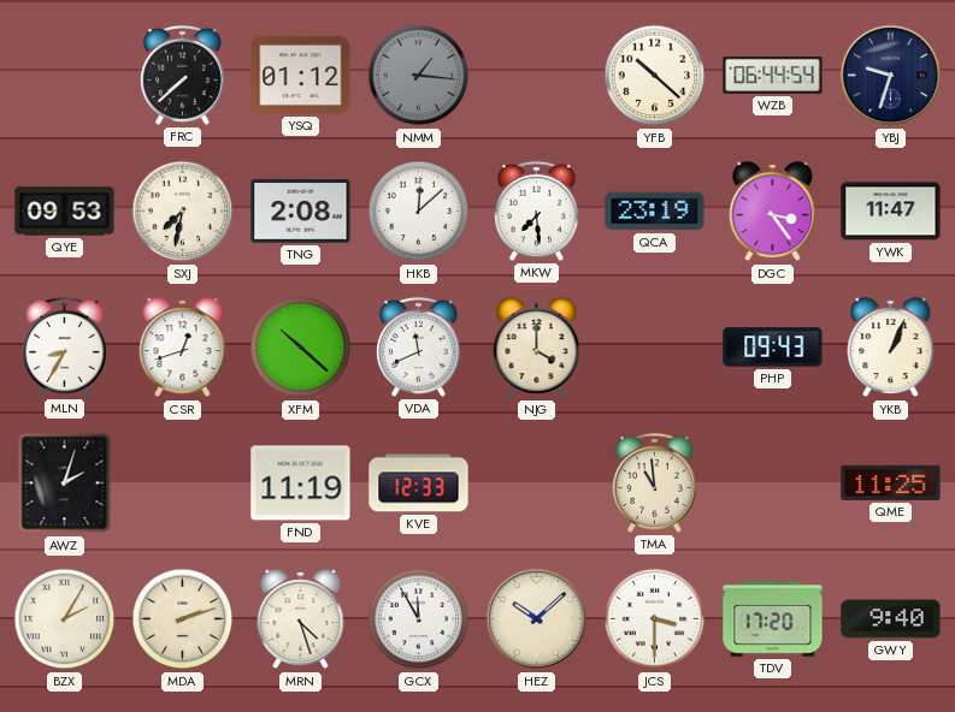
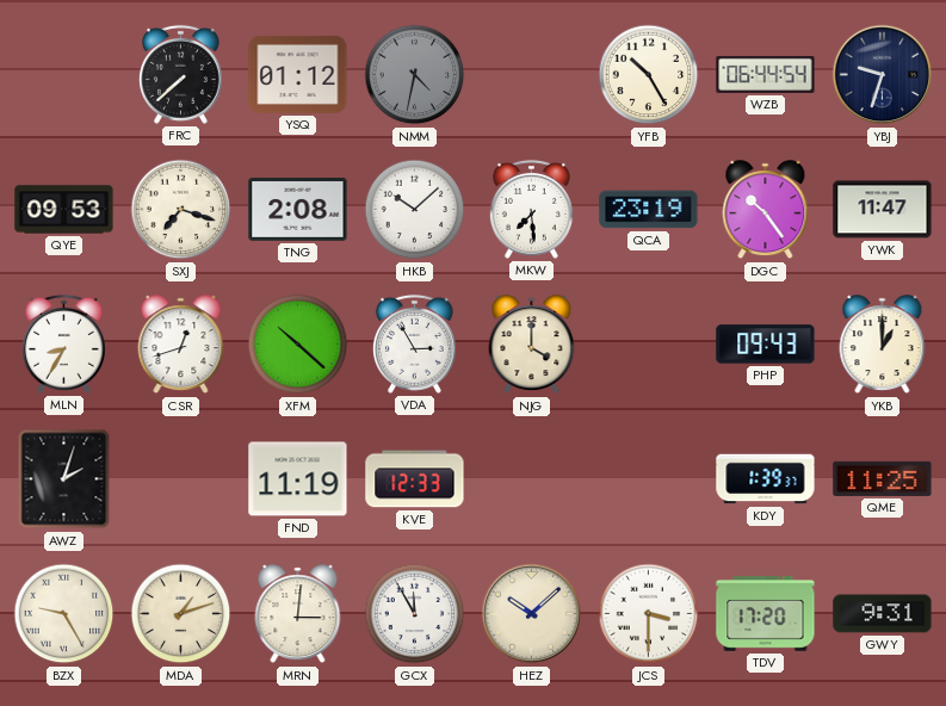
NMM: 1:16 -> 4:32
YFB: 10:22 -> 10:25
SXJ: 7:32 -> 7:18
HKB: 12:08 -> 10:08
DGC: 3:24 -> 10:24
VDA: 11:41 -> 2:55
YKB: 1:04 -> 1:00
TMA: 10:59 -> none
KDY: none -> 1:39
BZX: 2:05 -> 9:25
MDA: 2:12 -> 1:12
MRN: 4:27 -> 3:01
GWY: 9:40 -> 9:31
